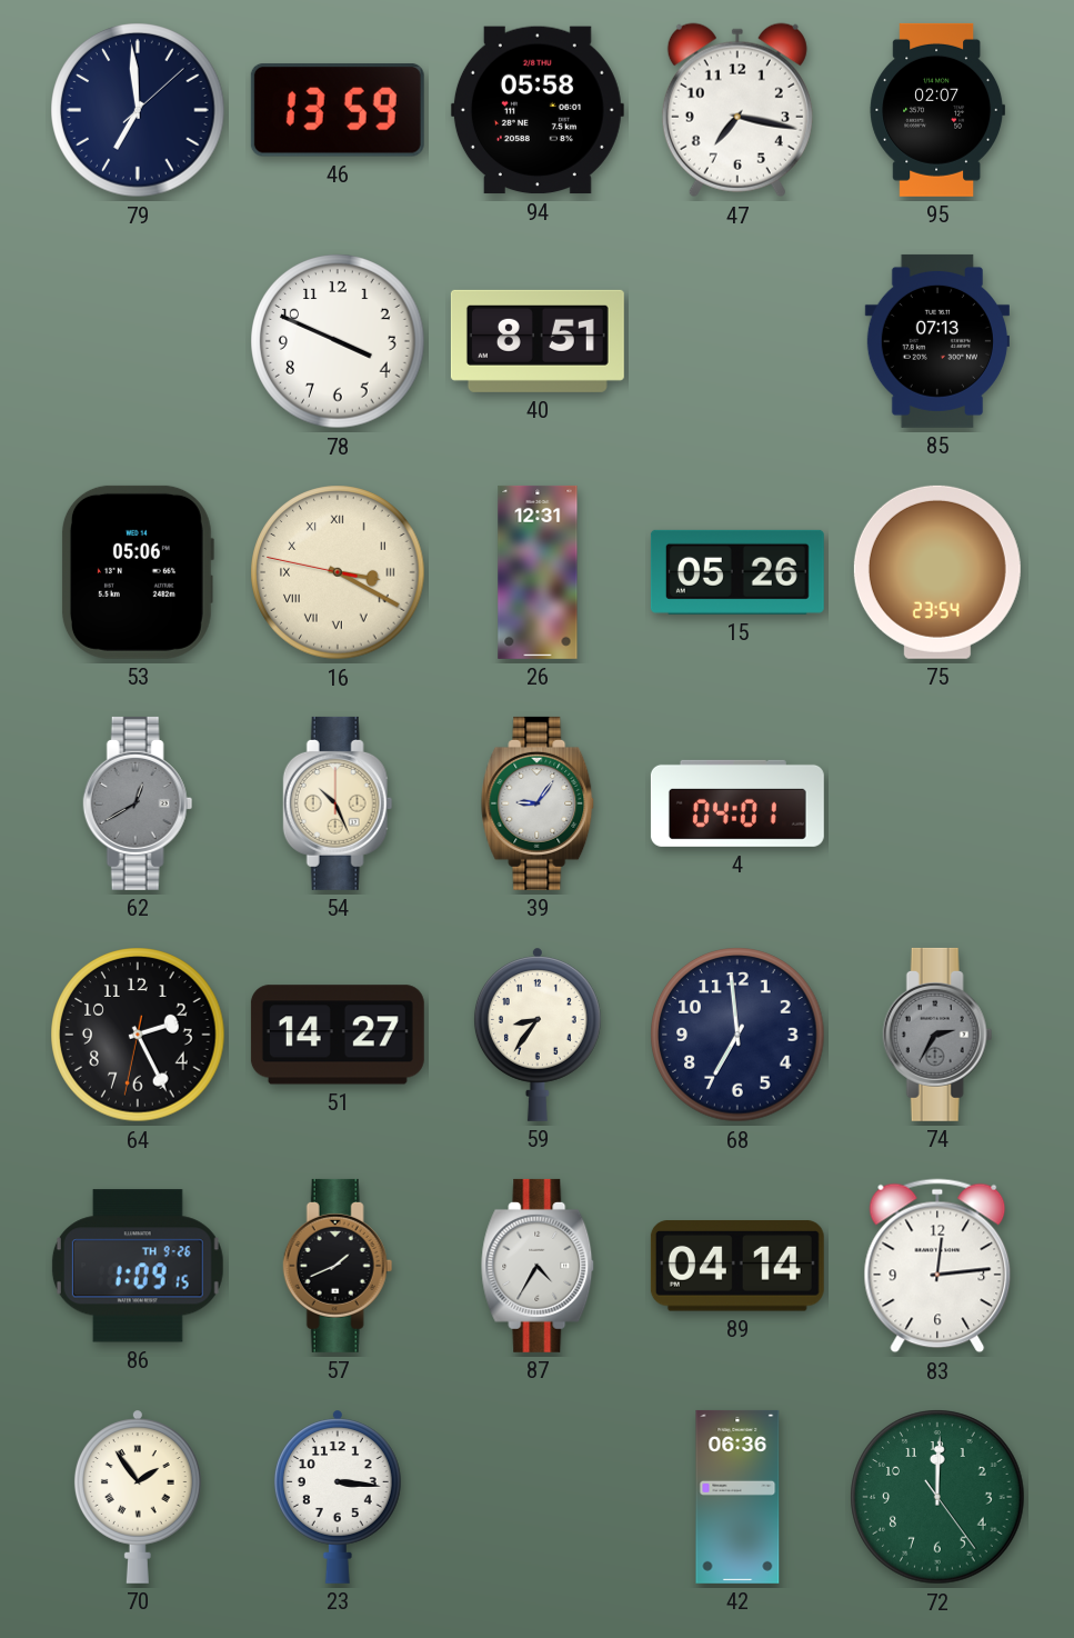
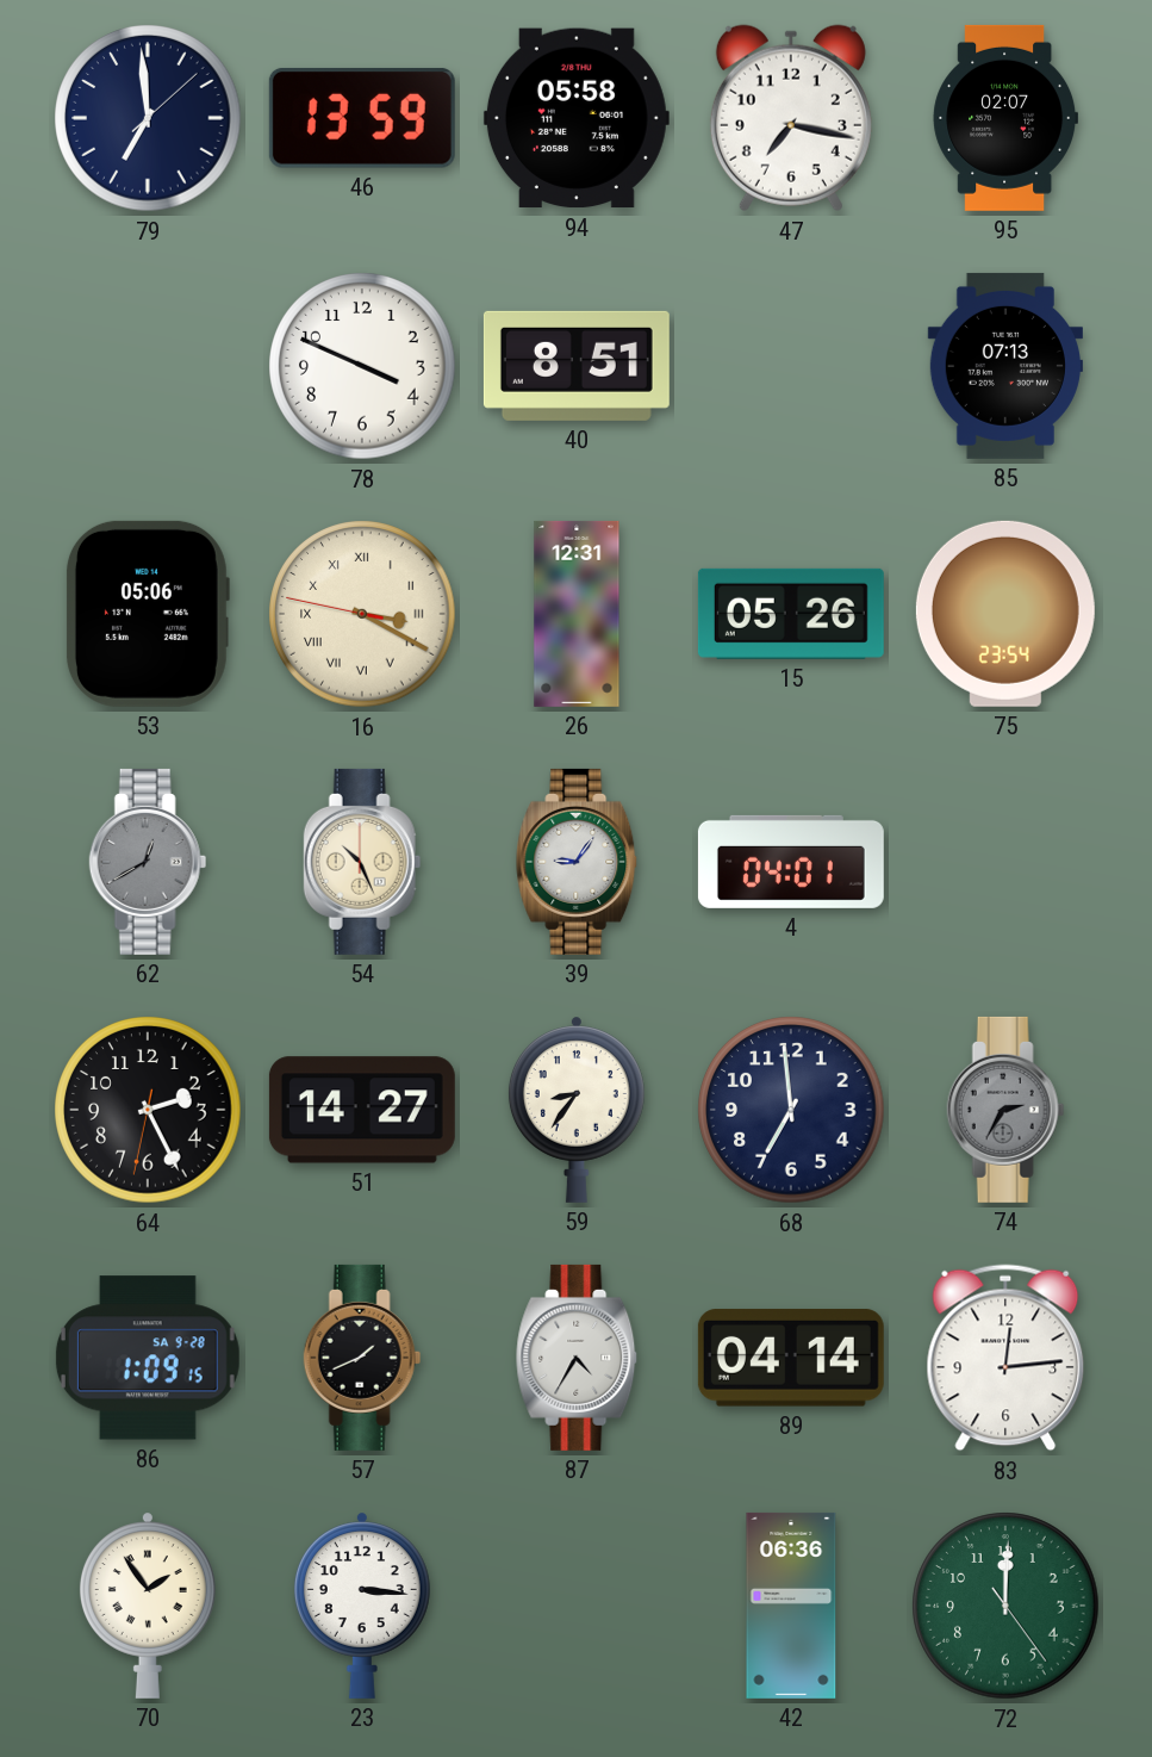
86 date: TH 9-26 -> SA 9-28
